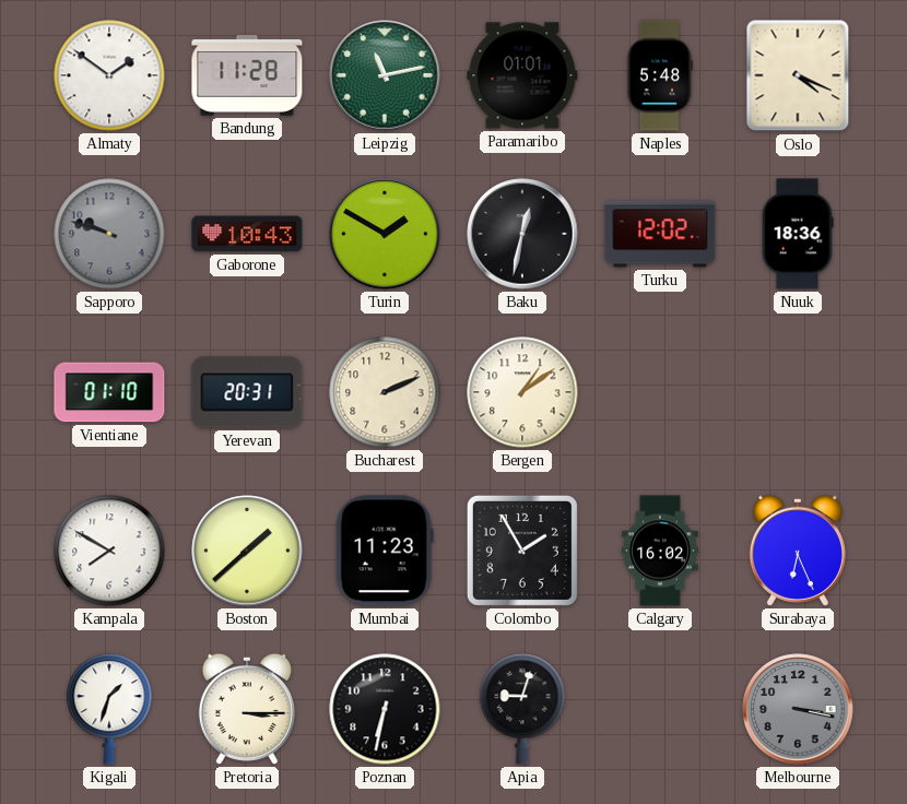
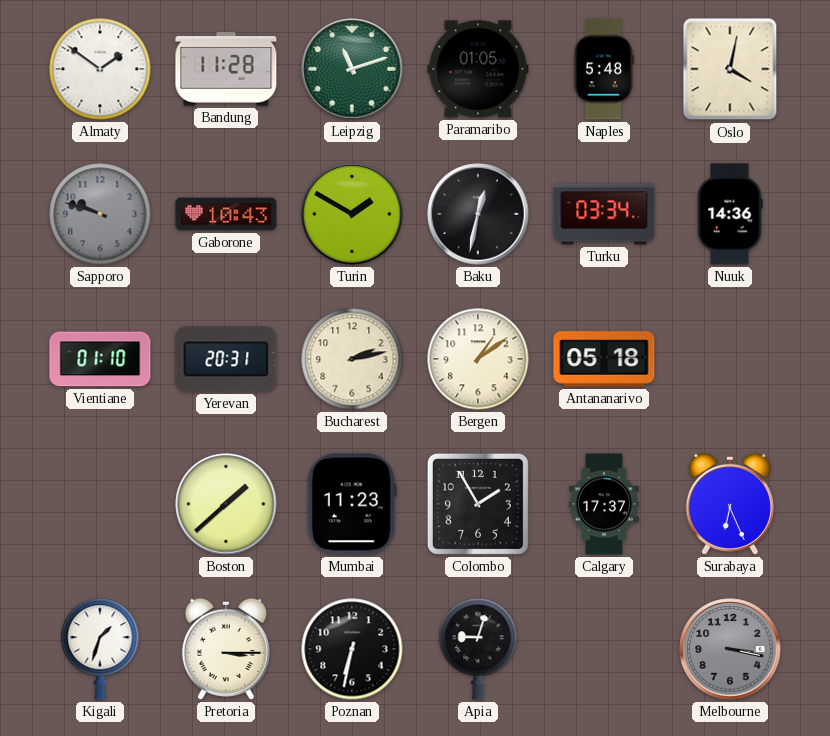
Leipzig: 11:13 -> 11:12
Paramaribo: 01:01 -> 01:05
Oslo: 4:19 -> 4:02
Turku: 12:02 -> 03:34
Nuuk: 18:36 -> 14:36
Bucharest: 2:11 -> 2:13
Antananarivo: none -> 05:18
Kampala: 7:50 -> none
Calgary: 16:02 -> 17:37
